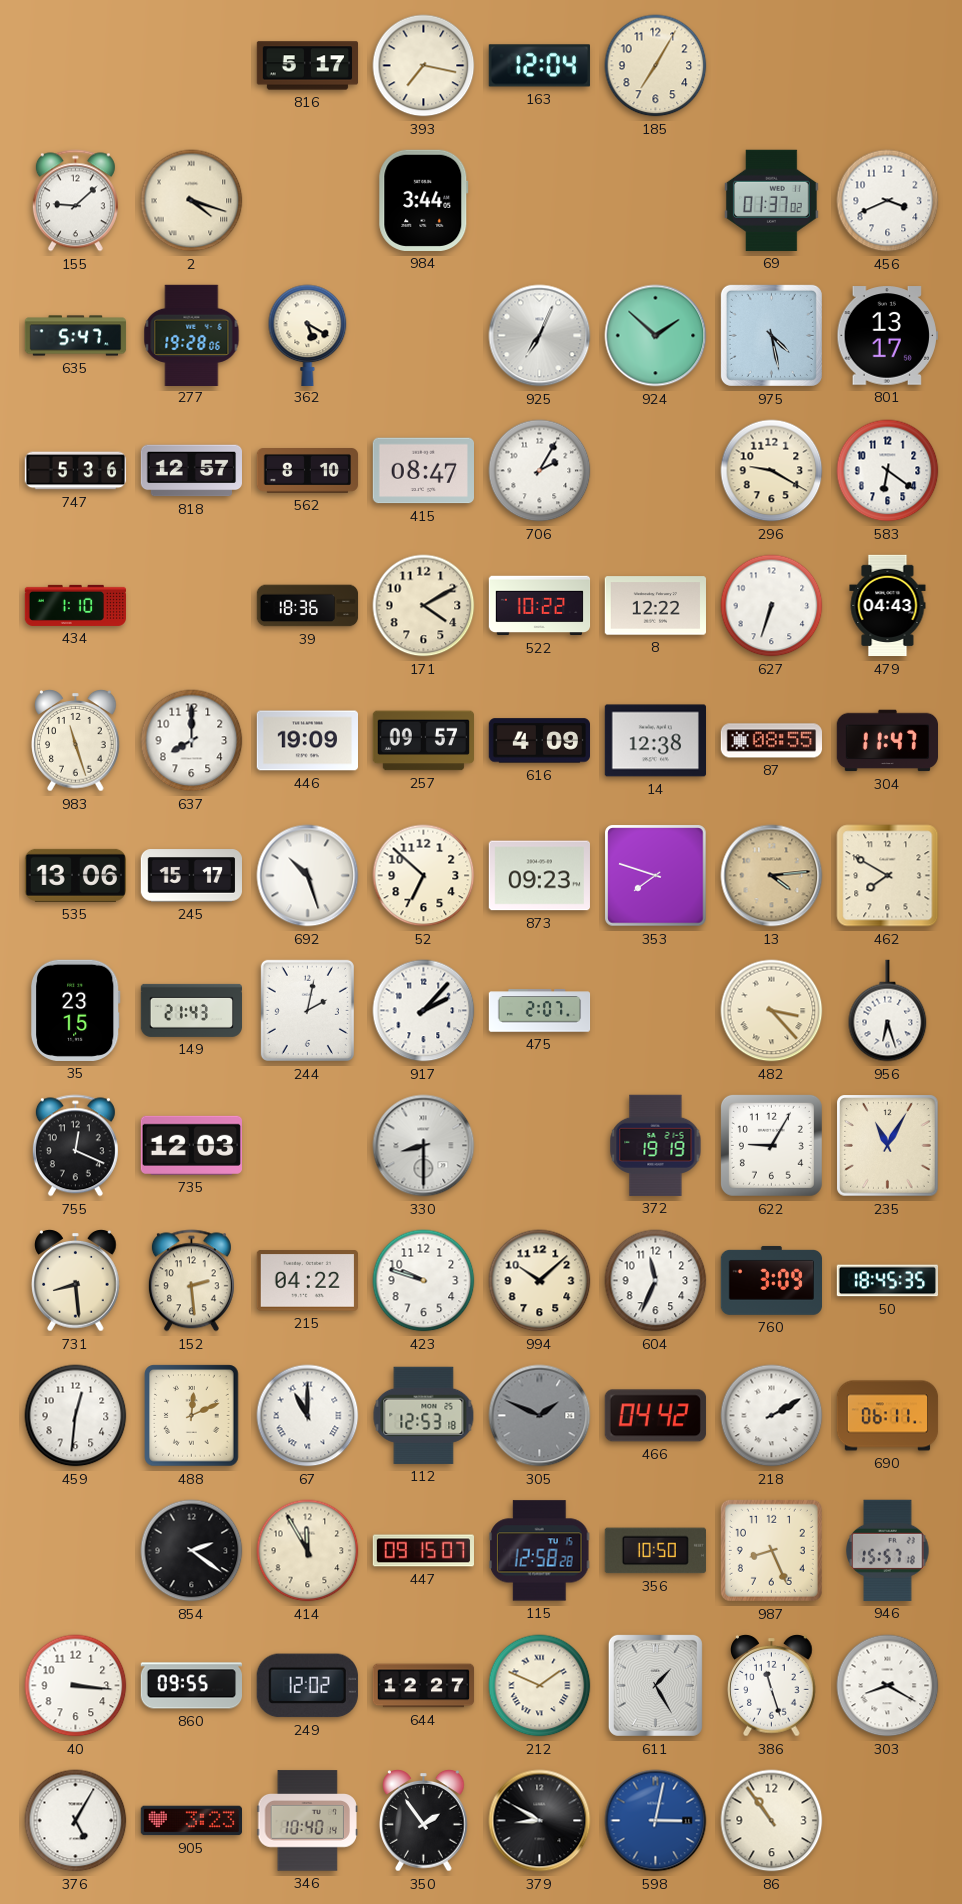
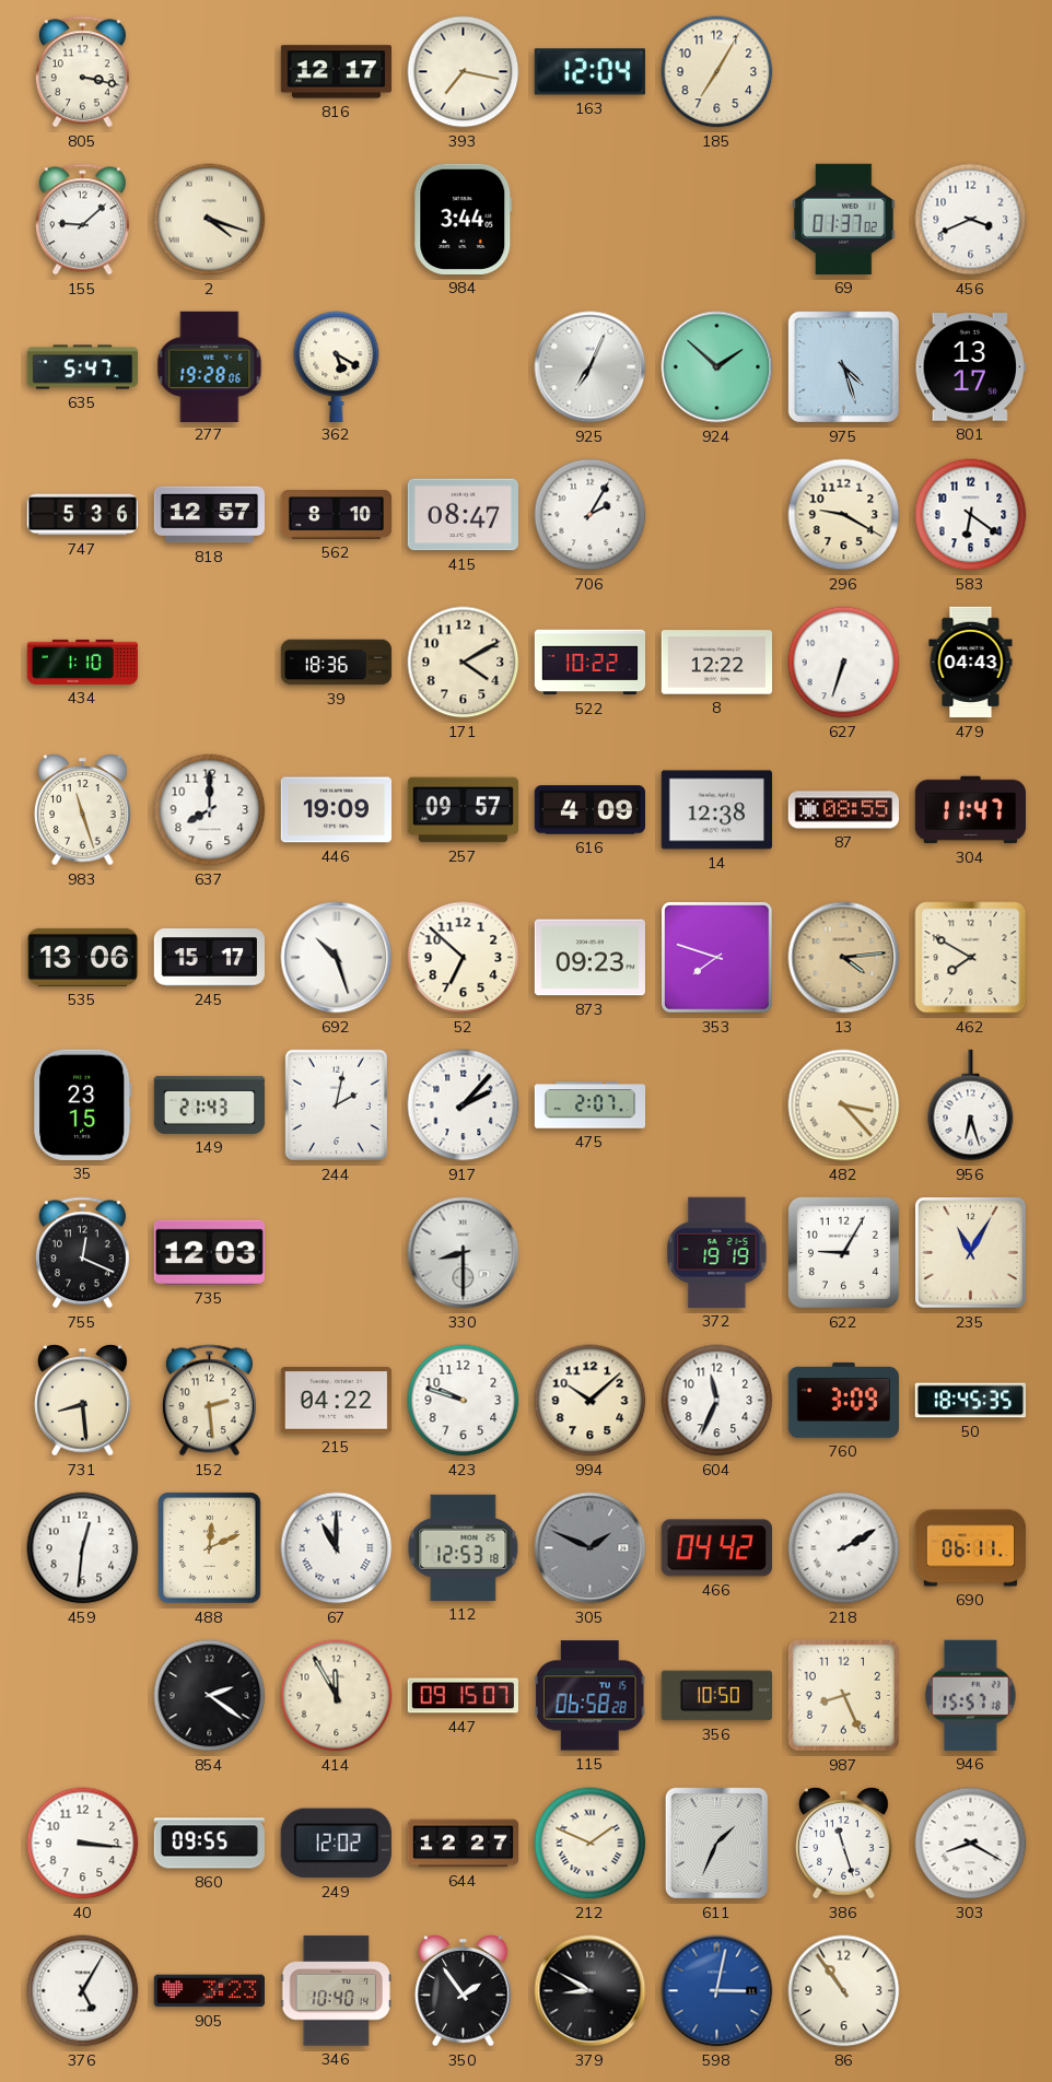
805: none -> 3:17
816: 5:17 -> 12:17
975: 4:28 -> 4:27
115: 12:58 -> 06:58
611: 1:25 -> 1:34
